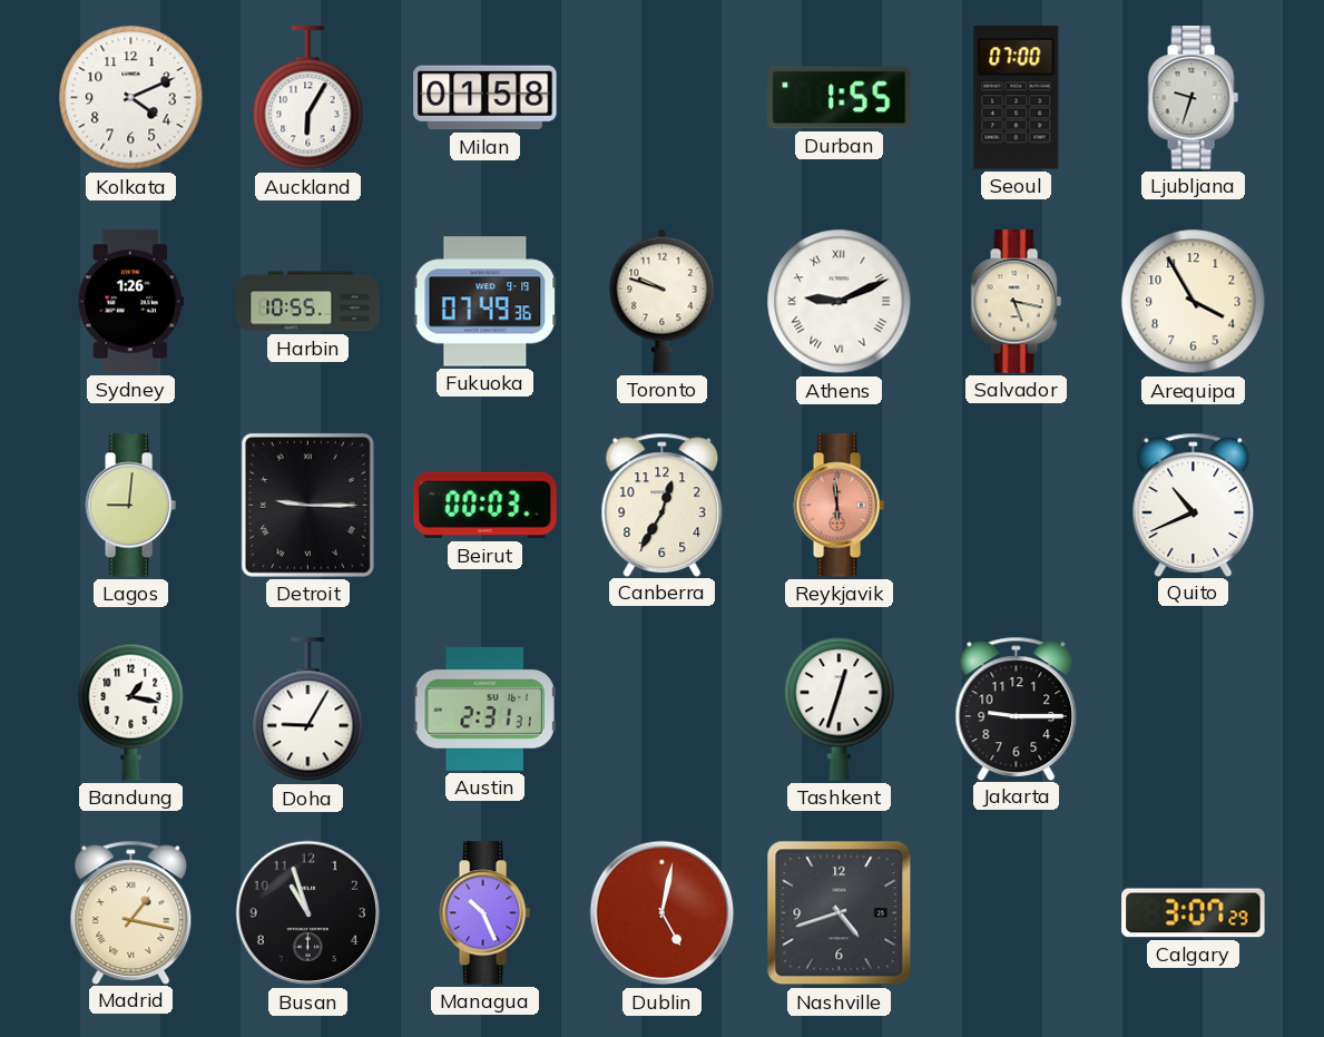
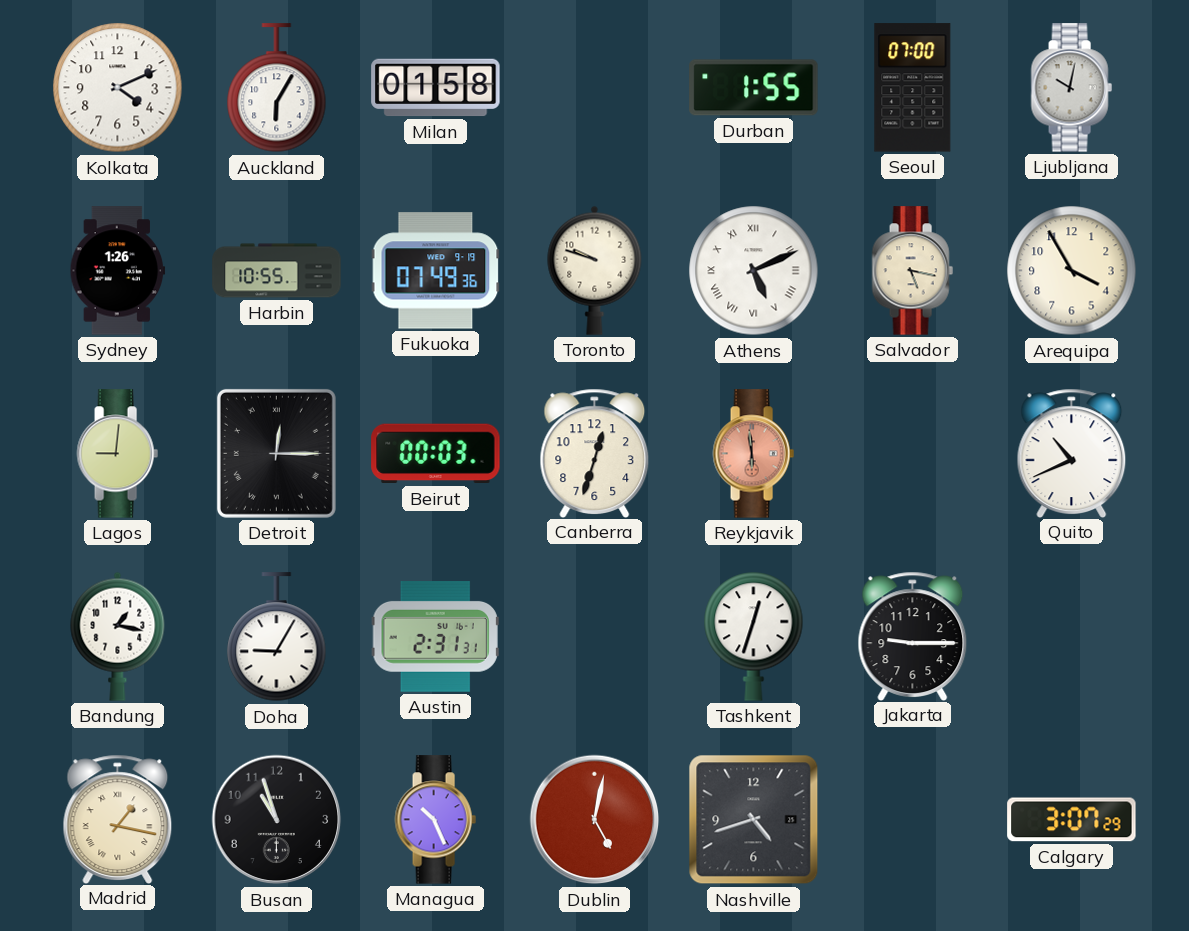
Ljubljana: 9:33 -> 10:02
Athens: 9:11 -> 5:11
Detroit: 9:15 -> 12:15
Canberra: 12:35 -> 12:33
